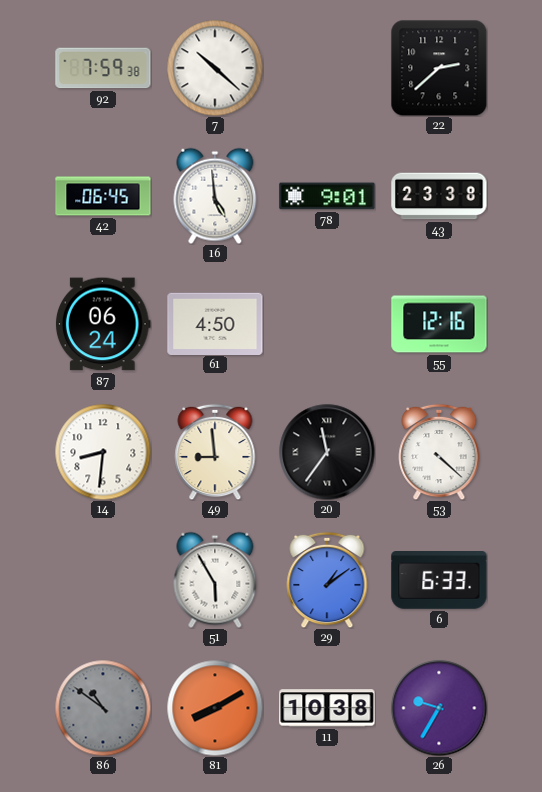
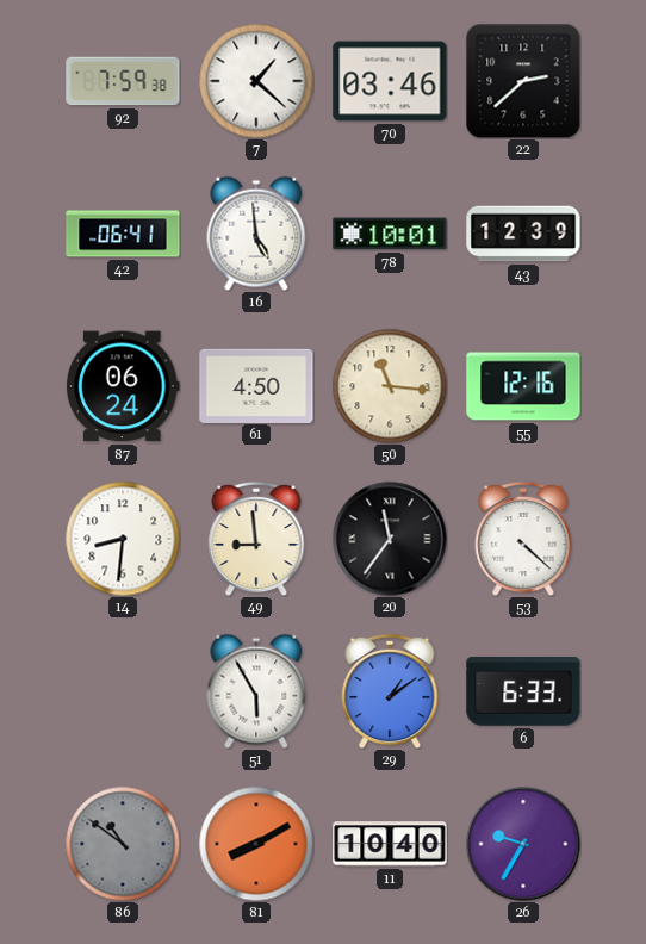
7: 10:22 -> 1:22
70: none -> 03:46
42: 06:45 -> 06:41
78: 9:01 -> 10:01
43: 23:38 -> 12:39
50: none -> 11:16
11: 10:38 -> 10:40
